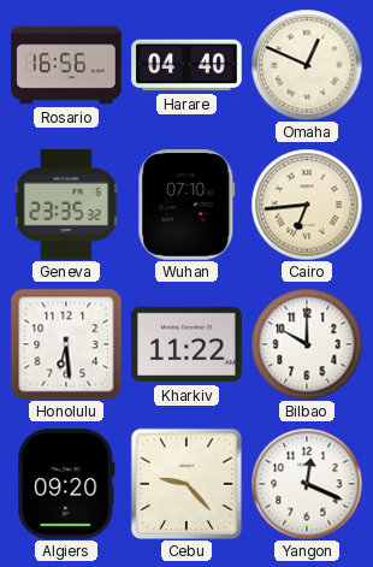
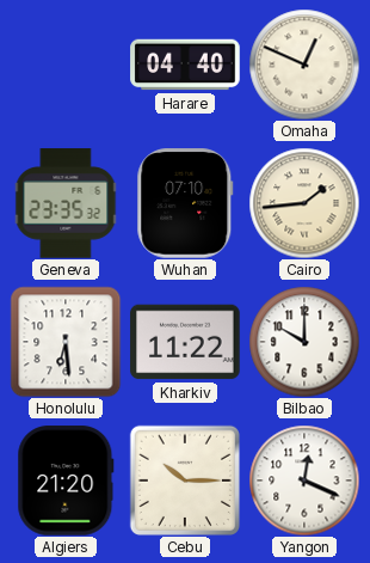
Rosario: 16:56 -> none
Cairo: 6:44 -> 1:44
Algiers: 09:20 -> 21:20
Cebu: 9:23 -> 10:15
